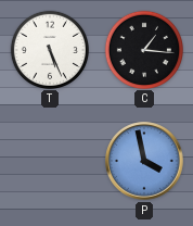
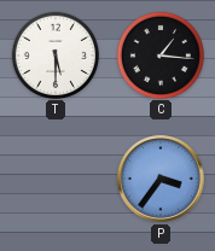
T: 5:26 -> 5:30
P: 3:58 -> 3:36
